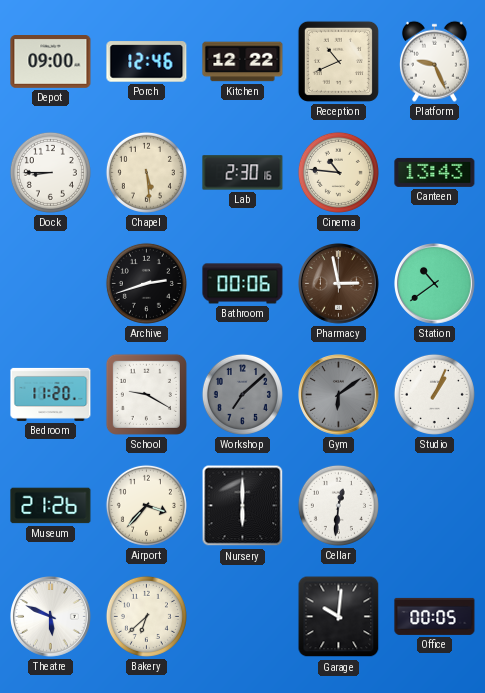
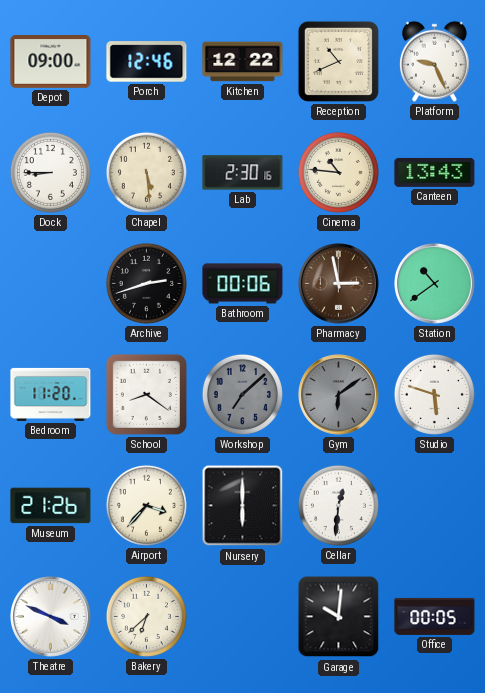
School: 9:20 -> 8:21
Studio: 1:04 -> 5:48
Theatre: 5:49 -> 3:49
